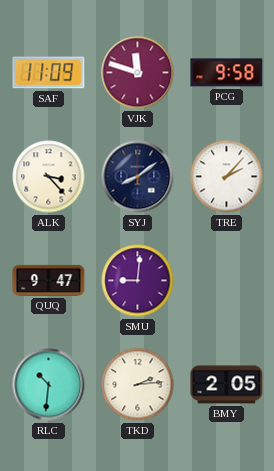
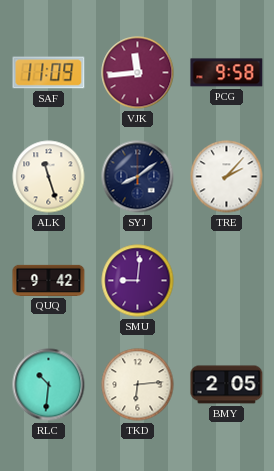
VJK: 11:48 -> 11:44
ALK: 3:23 -> 11:27
QUQ: 9:47 -> 9:42
TKD: 2:14 -> 6:14
